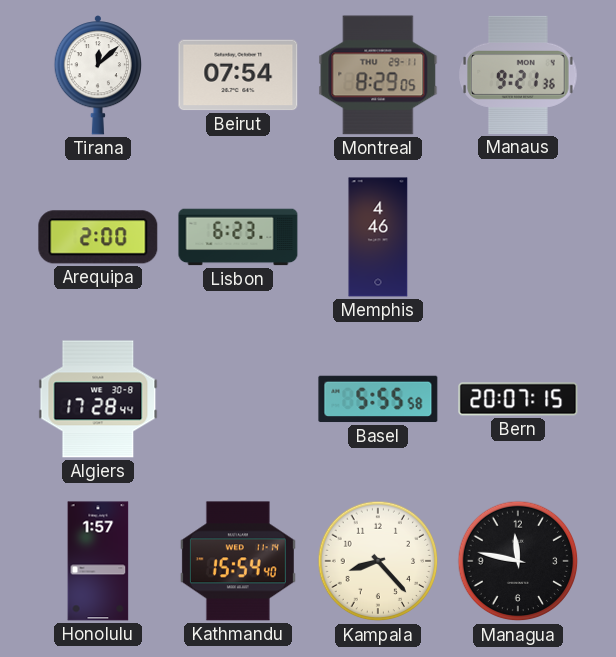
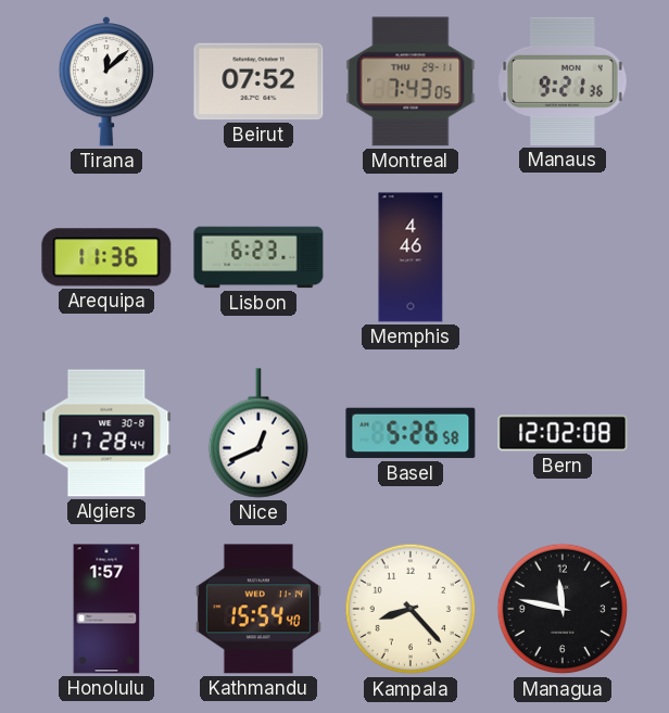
Beirut: 07:54 -> 07:52
Montreal: 8:29 -> 7:43
Arequipa: 2:00 -> 11:36
Nice: none -> 12:41
Basel: 5:55 -> 5:26
Bern: 20:07 -> 12:02
